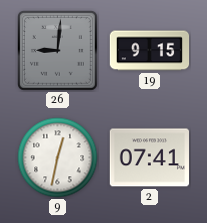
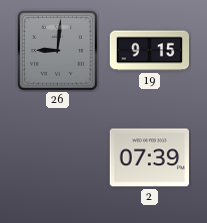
9: 12:32 -> none
2: 07:41 -> 07:39
